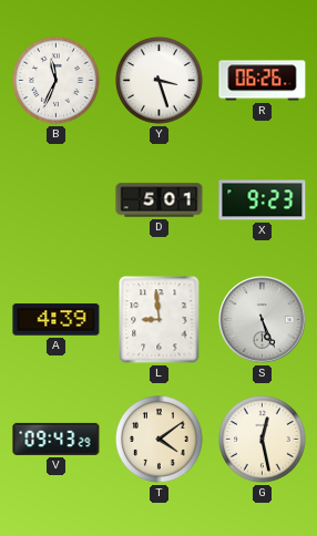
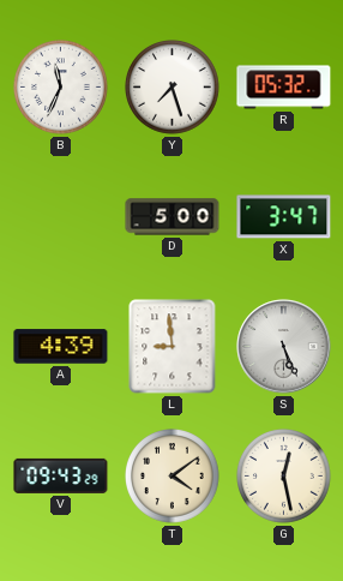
Y: 3:27 -> 7:27
R: 06:26 -> 05:32
D: 5:01 -> 5:00
X: 9:23 -> 3:47
